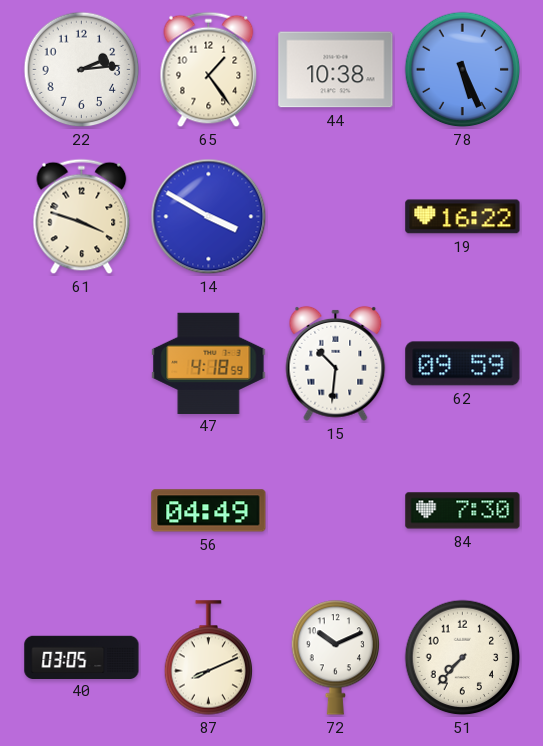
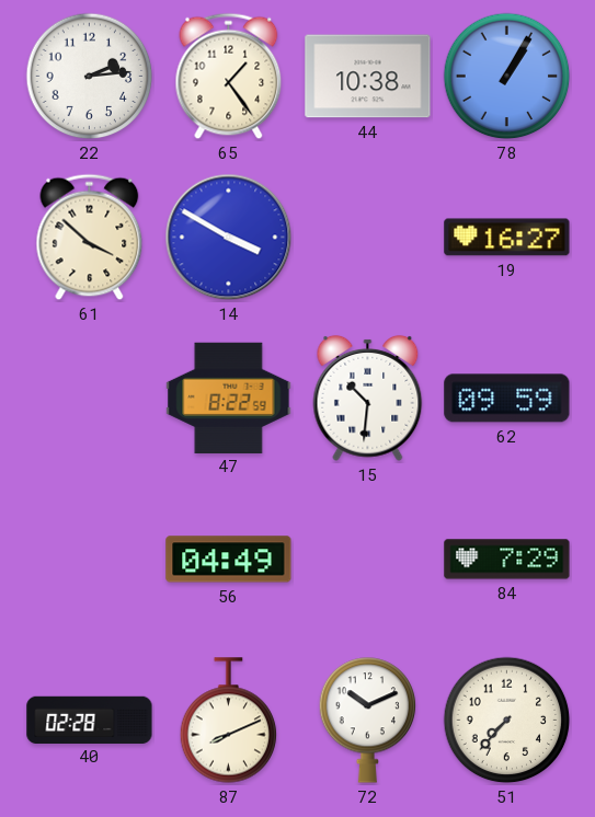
78: 5:26 -> 1:05
61: 3:48 -> 3:52
19: 16:22 -> 16:27
47: 4:18 -> 8:22
84: 7:30 -> 7:29
40: 03:05 -> 02:28
